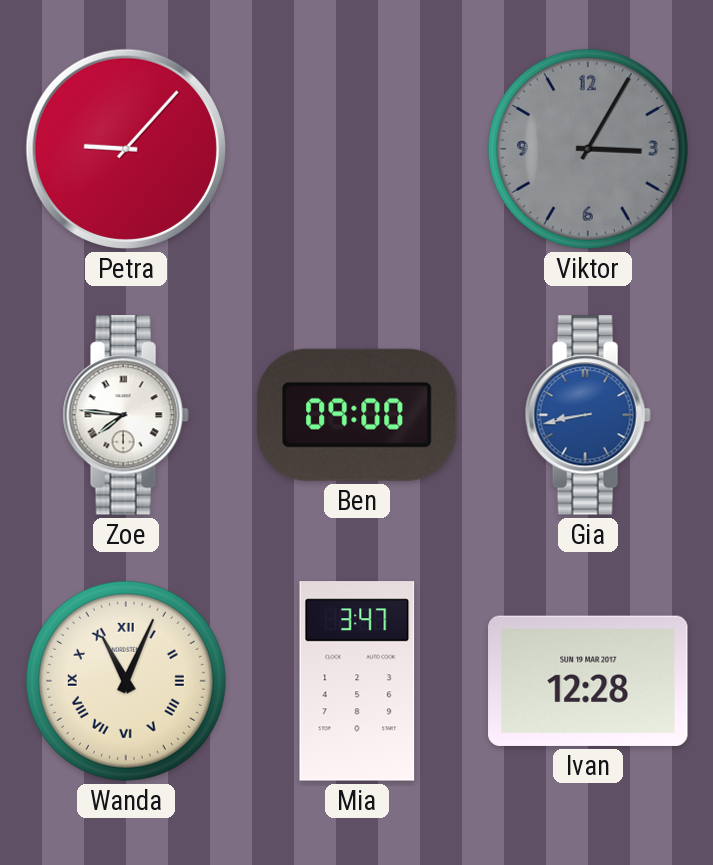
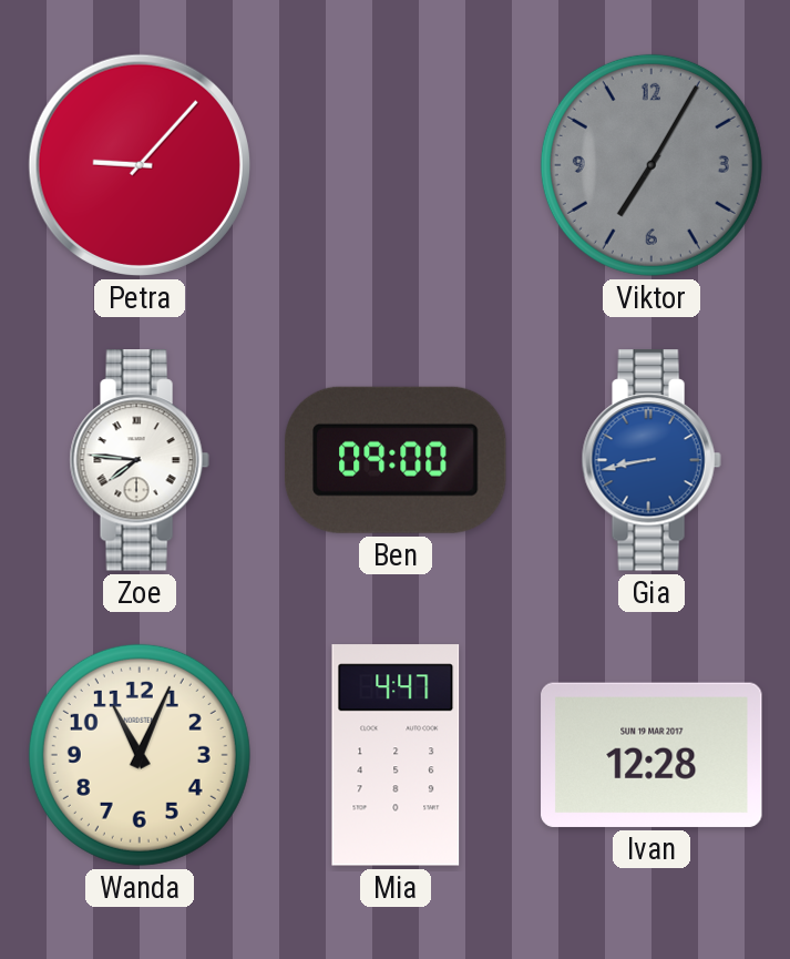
Viktor: 3:05 -> 7:05
Wanda numerals: Roman -> Arabic
Mia: 3:47 -> 4:47
